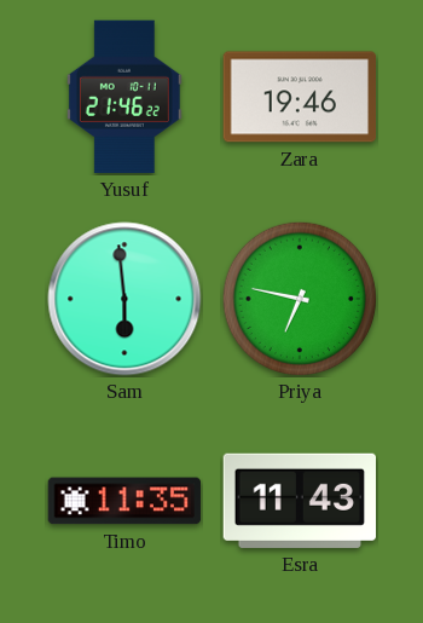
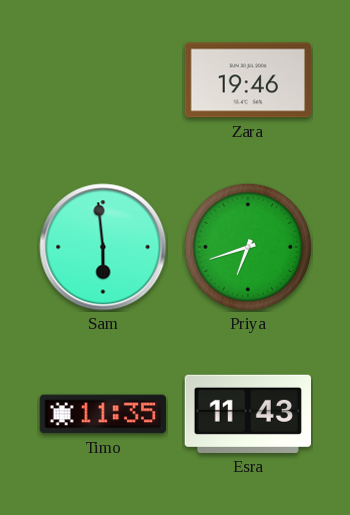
Yusuf: 21:46 -> none
Priya: 6:47 -> 6:42
